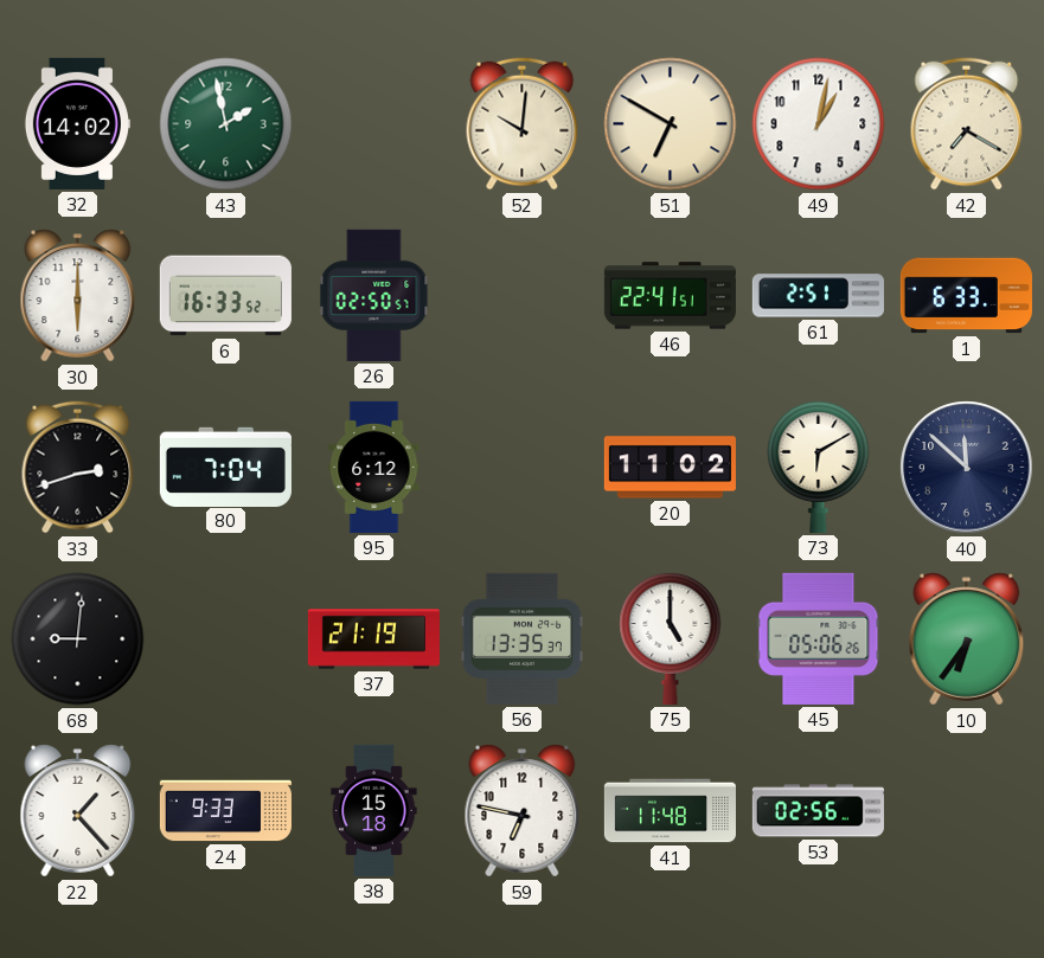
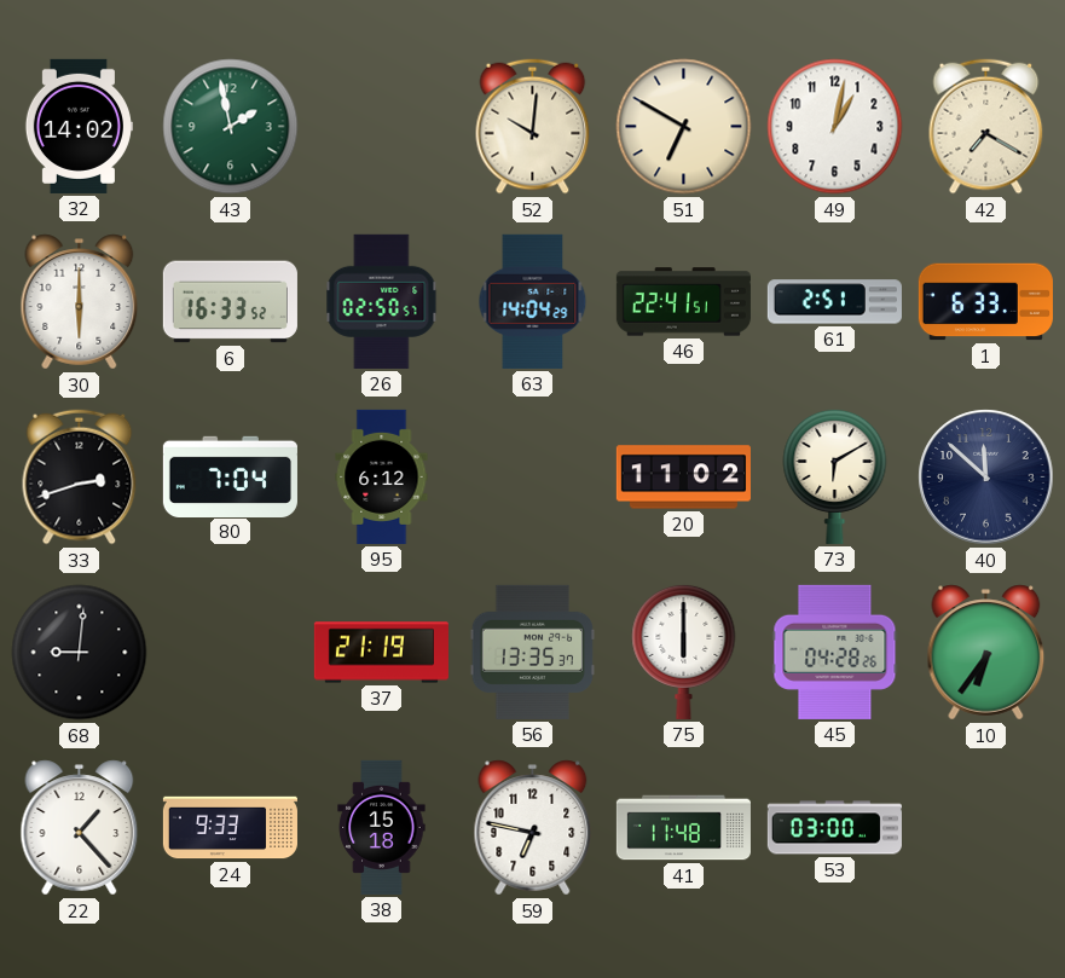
63: none -> 14:04
75: 5:00 -> 6:00
45: 05:06 -> 04:28
53: 02:56 -> 03:00
